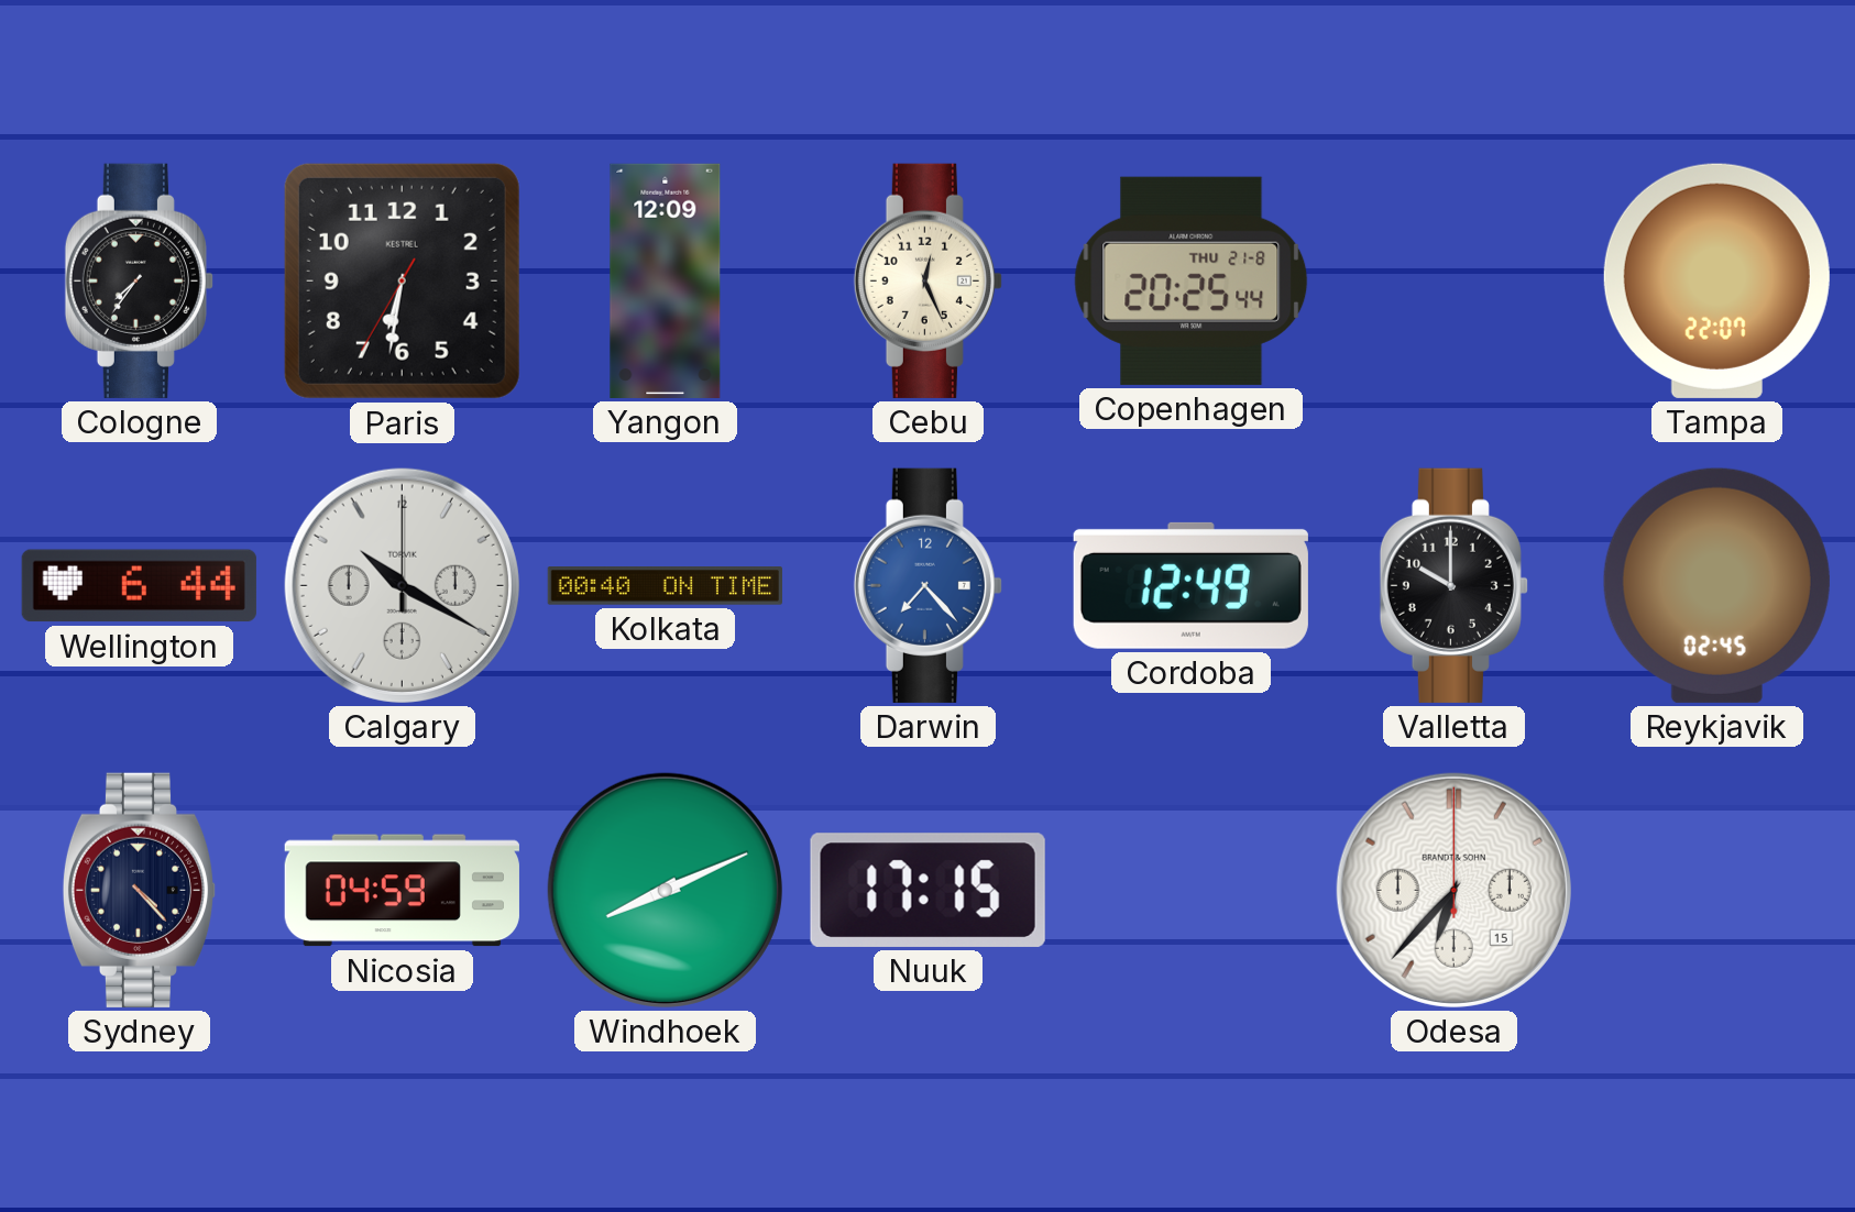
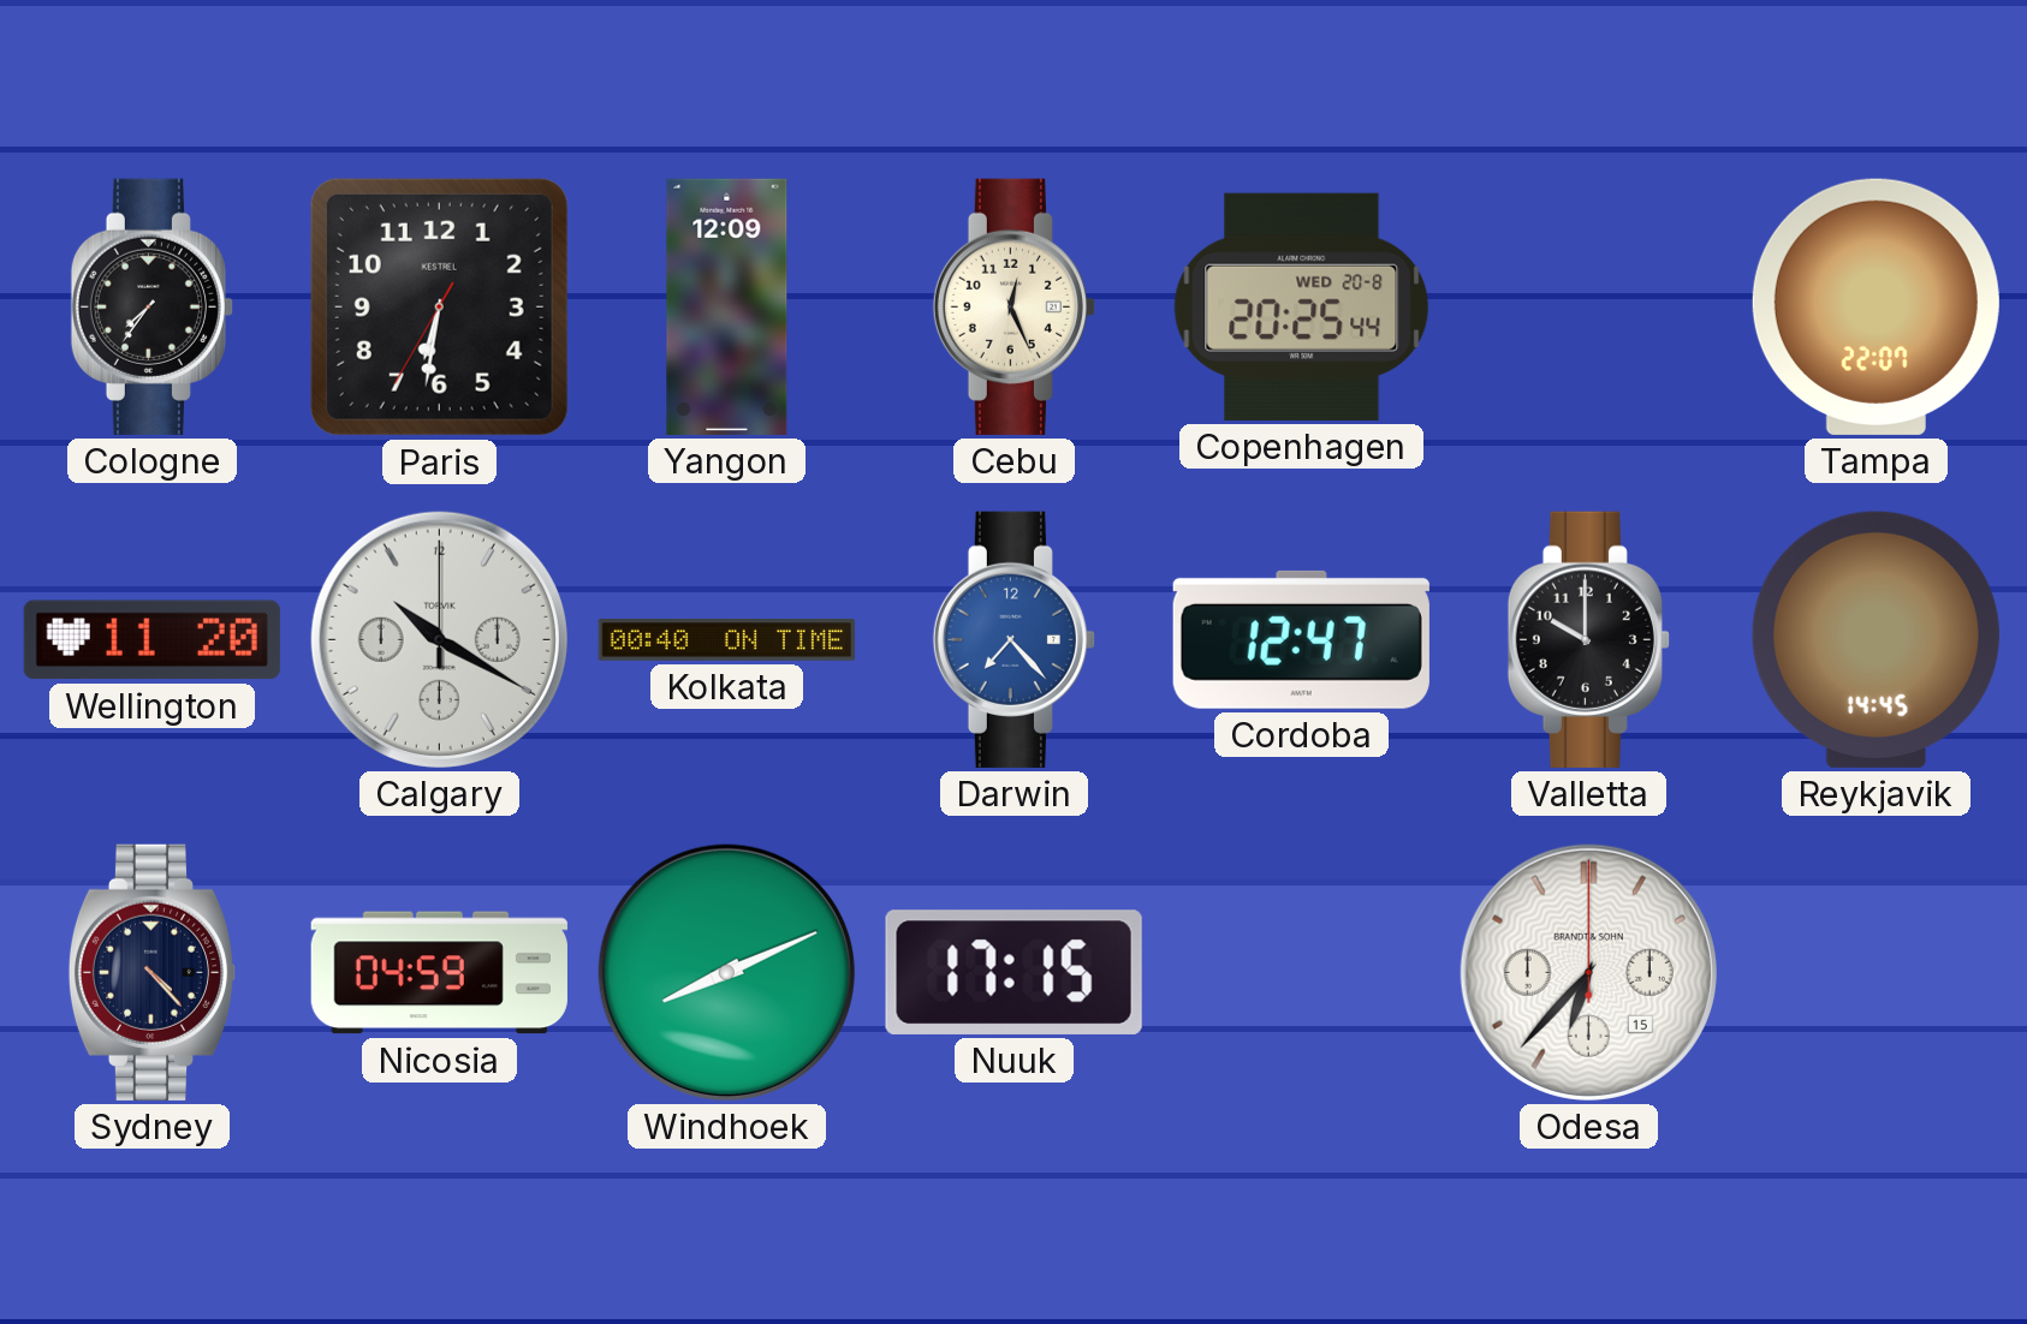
Copenhagen date: THU 21-8 -> WED 20-8
Wellington: 6:44 -> 11:20
Cordoba: 12:49 -> 12:47
Reykjavik: 02:45 -> 14:45
